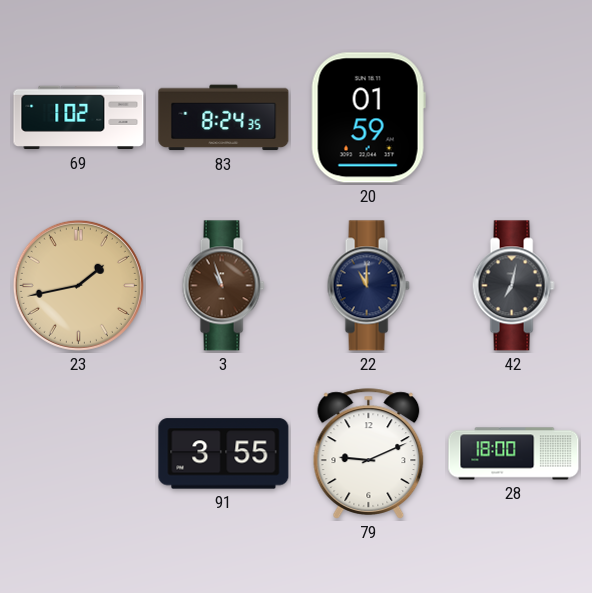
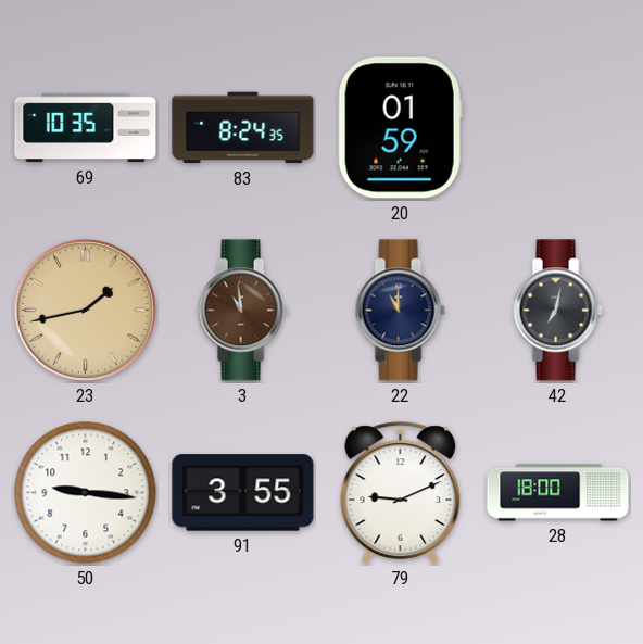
69: 1:02 -> 10:35
3: 10:57 -> 10:59
50: none -> 9:16
